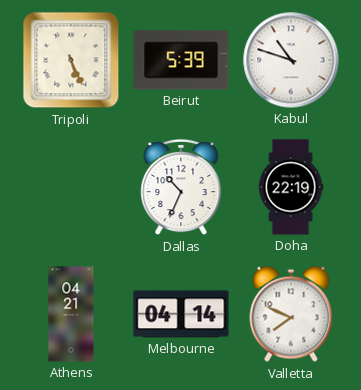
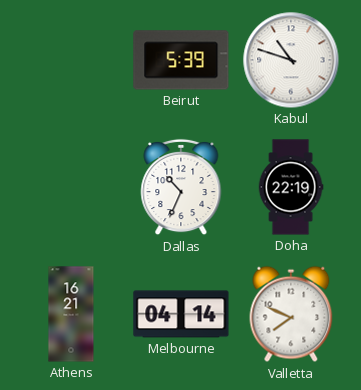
Tripoli: 5:26 -> none
Athens: 04:21 -> 16:21
